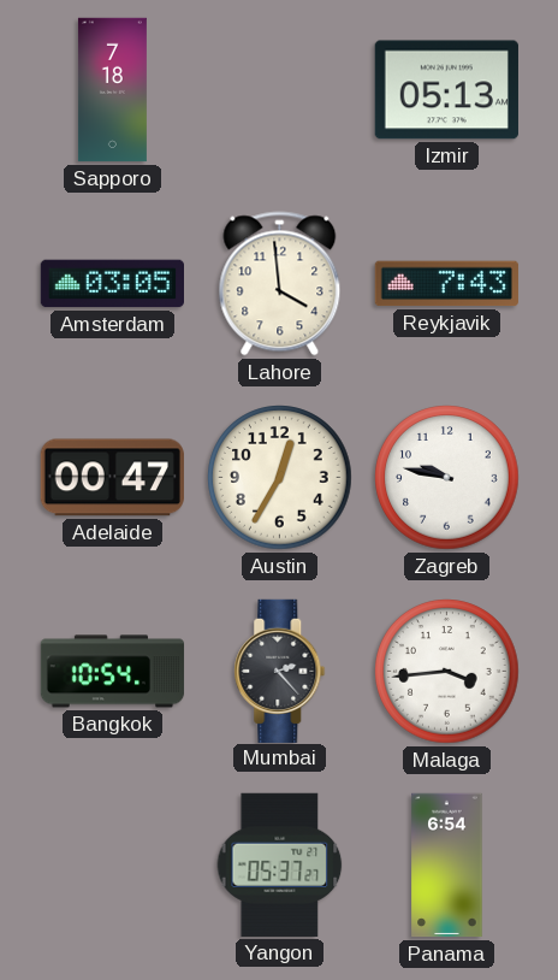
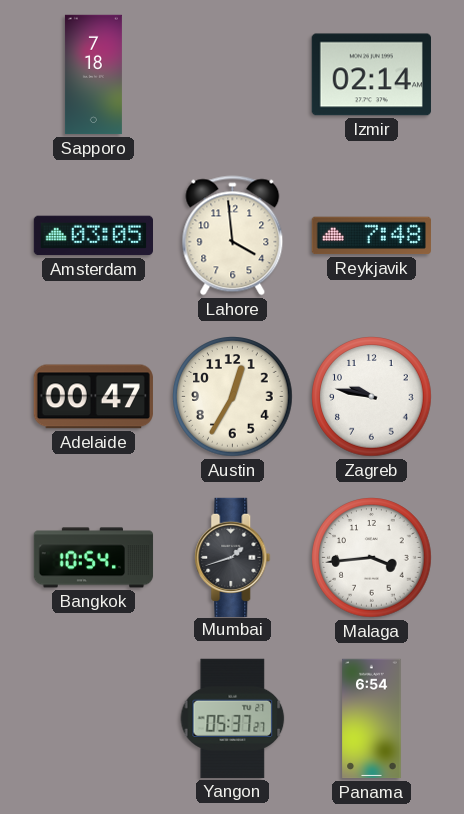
Izmir: 05:13 -> 02:14
Reykjavik: 7:43 -> 7:48
Mumbai: 2:23 -> 1:42
